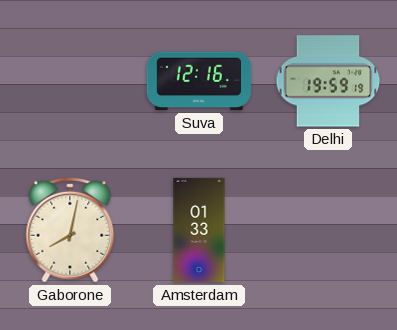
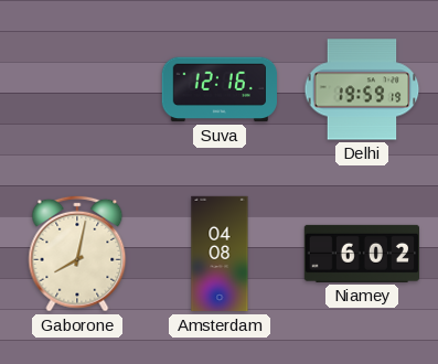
Amsterdam: 01:33 -> 04:08
Niamey: none -> 6:02
